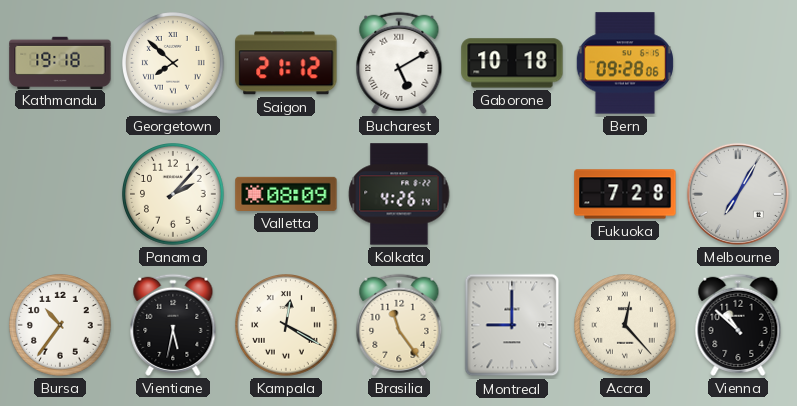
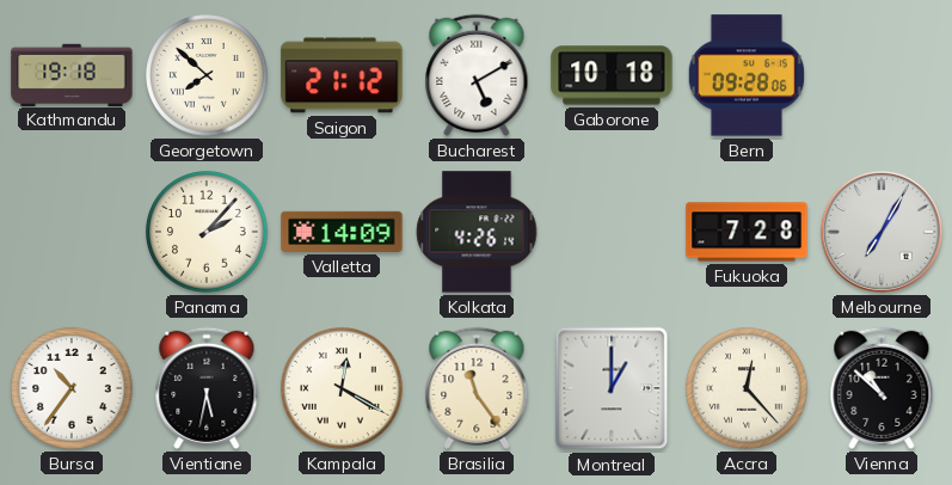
Valletta: 08:09 -> 14:09
Montreal: 9:00 -> 1:00
